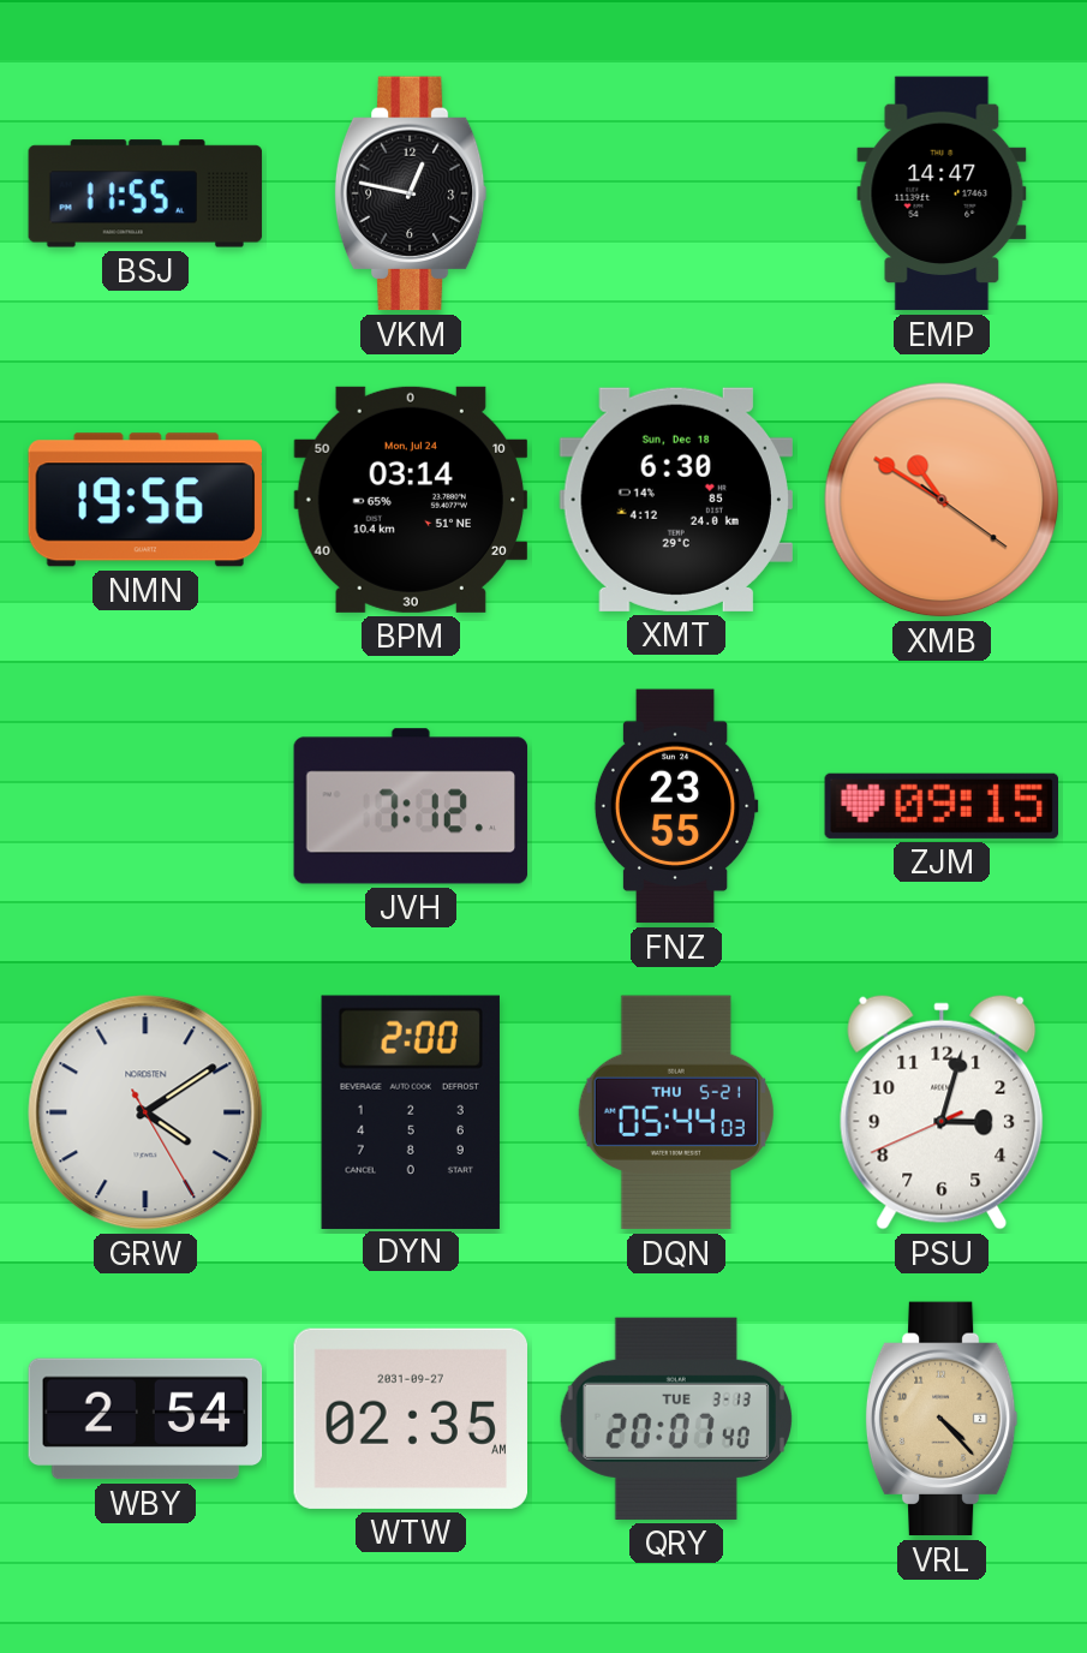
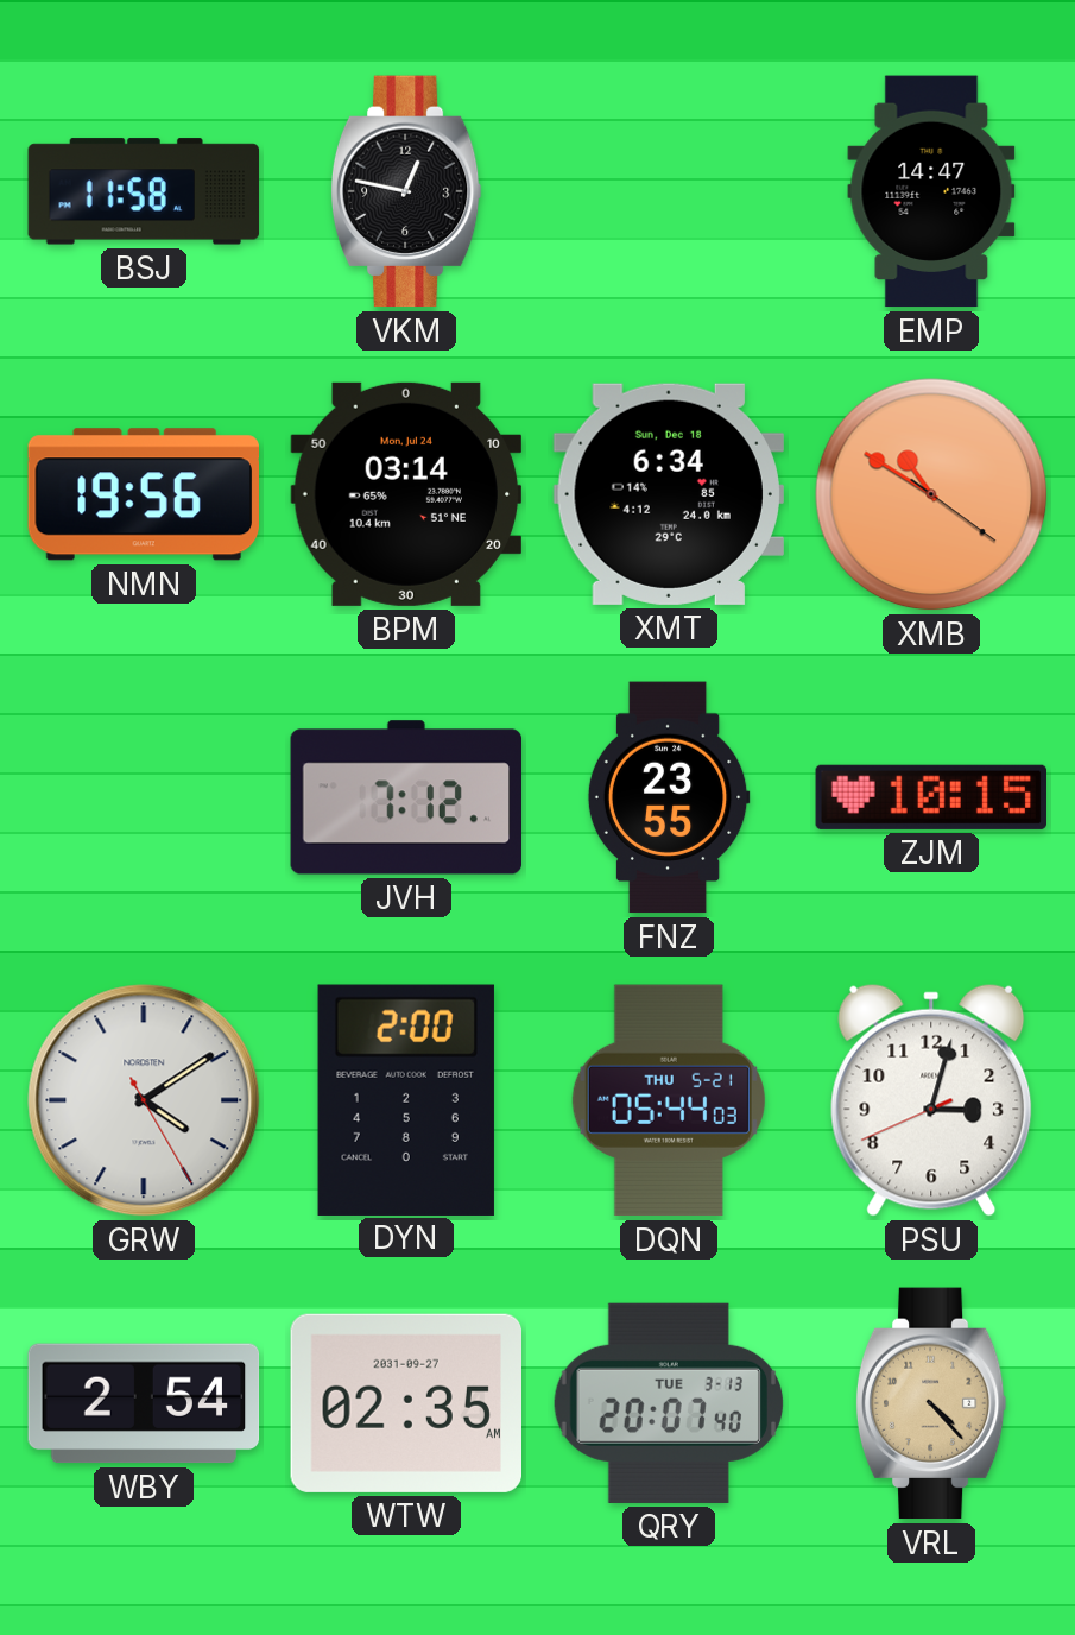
BSJ: 11:55 -> 11:58
XMT: 6:30 -> 6:34
ZJM: 09:15 -> 10:15
